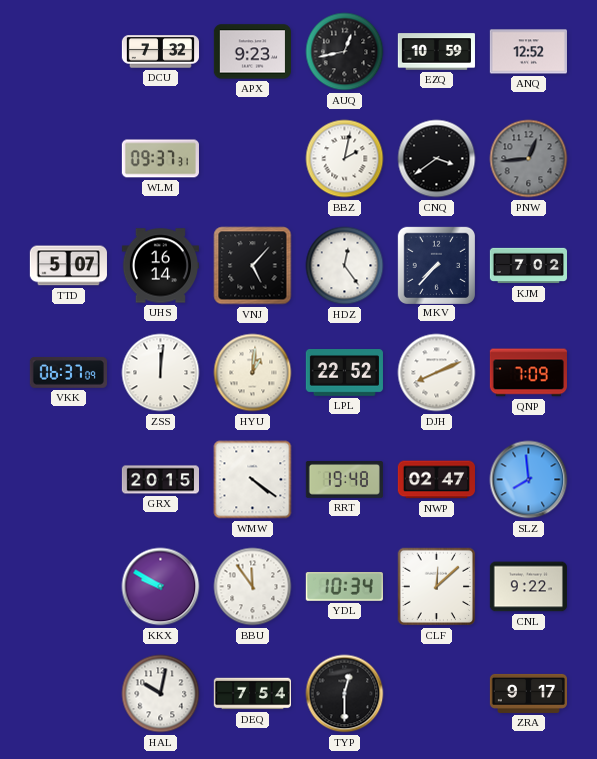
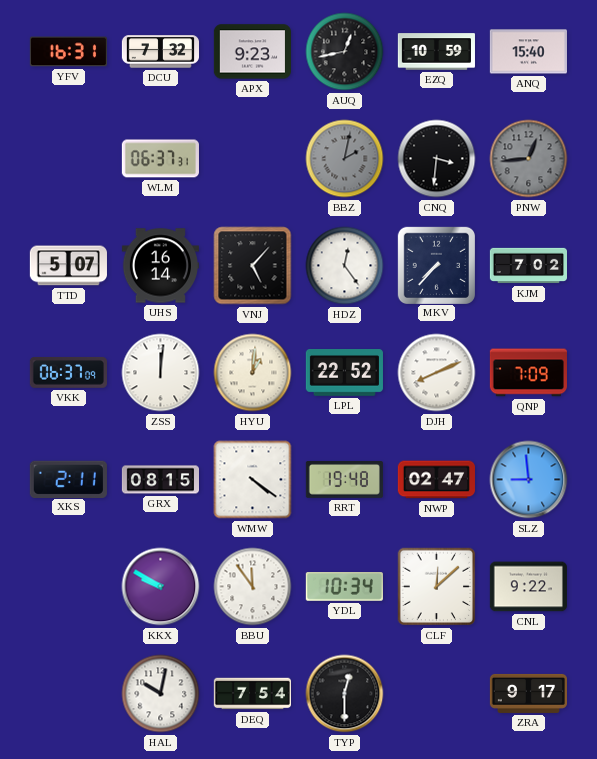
YFV: none -> 16:31
ANQ: 12:52 -> 15:40
WLM: 09:37 -> 06:37
BBZ dial: white -> grey
CNQ: 3:39 -> 3:31
XKS: none -> 2:11
GRX: 20:15 -> 08:15
SLZ: 7:59 -> 8:59
